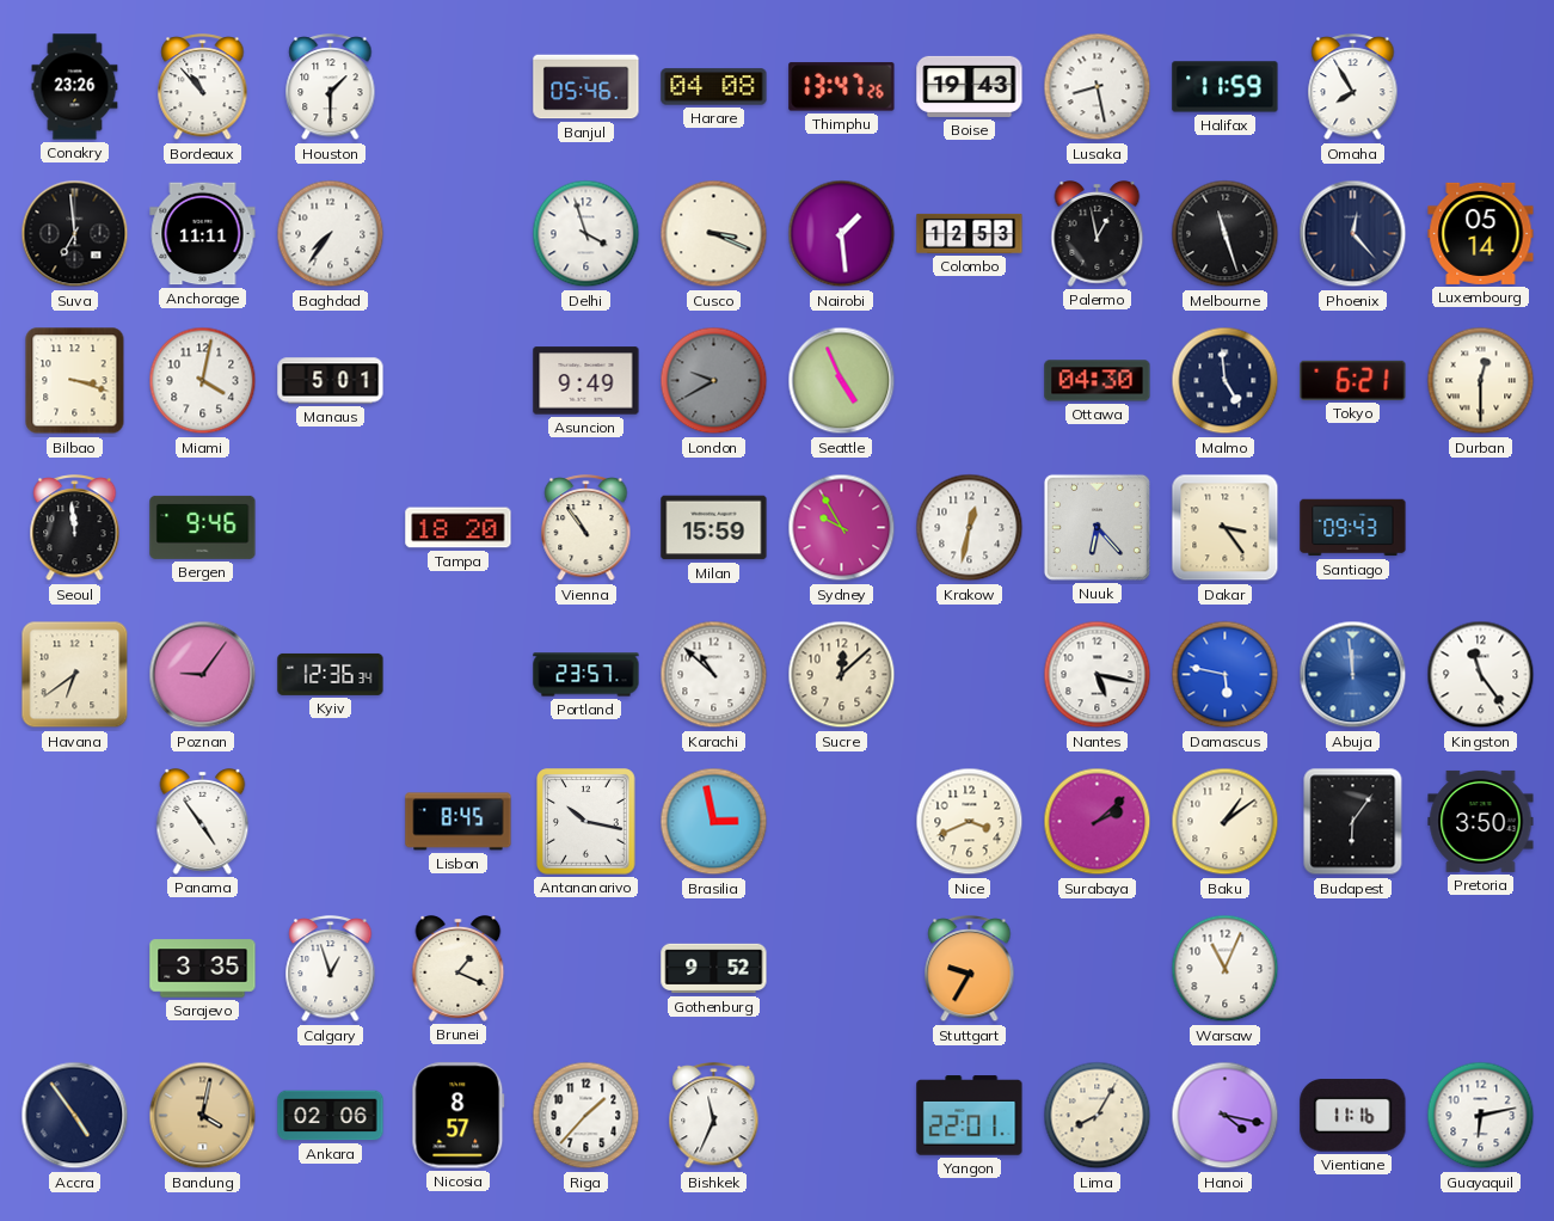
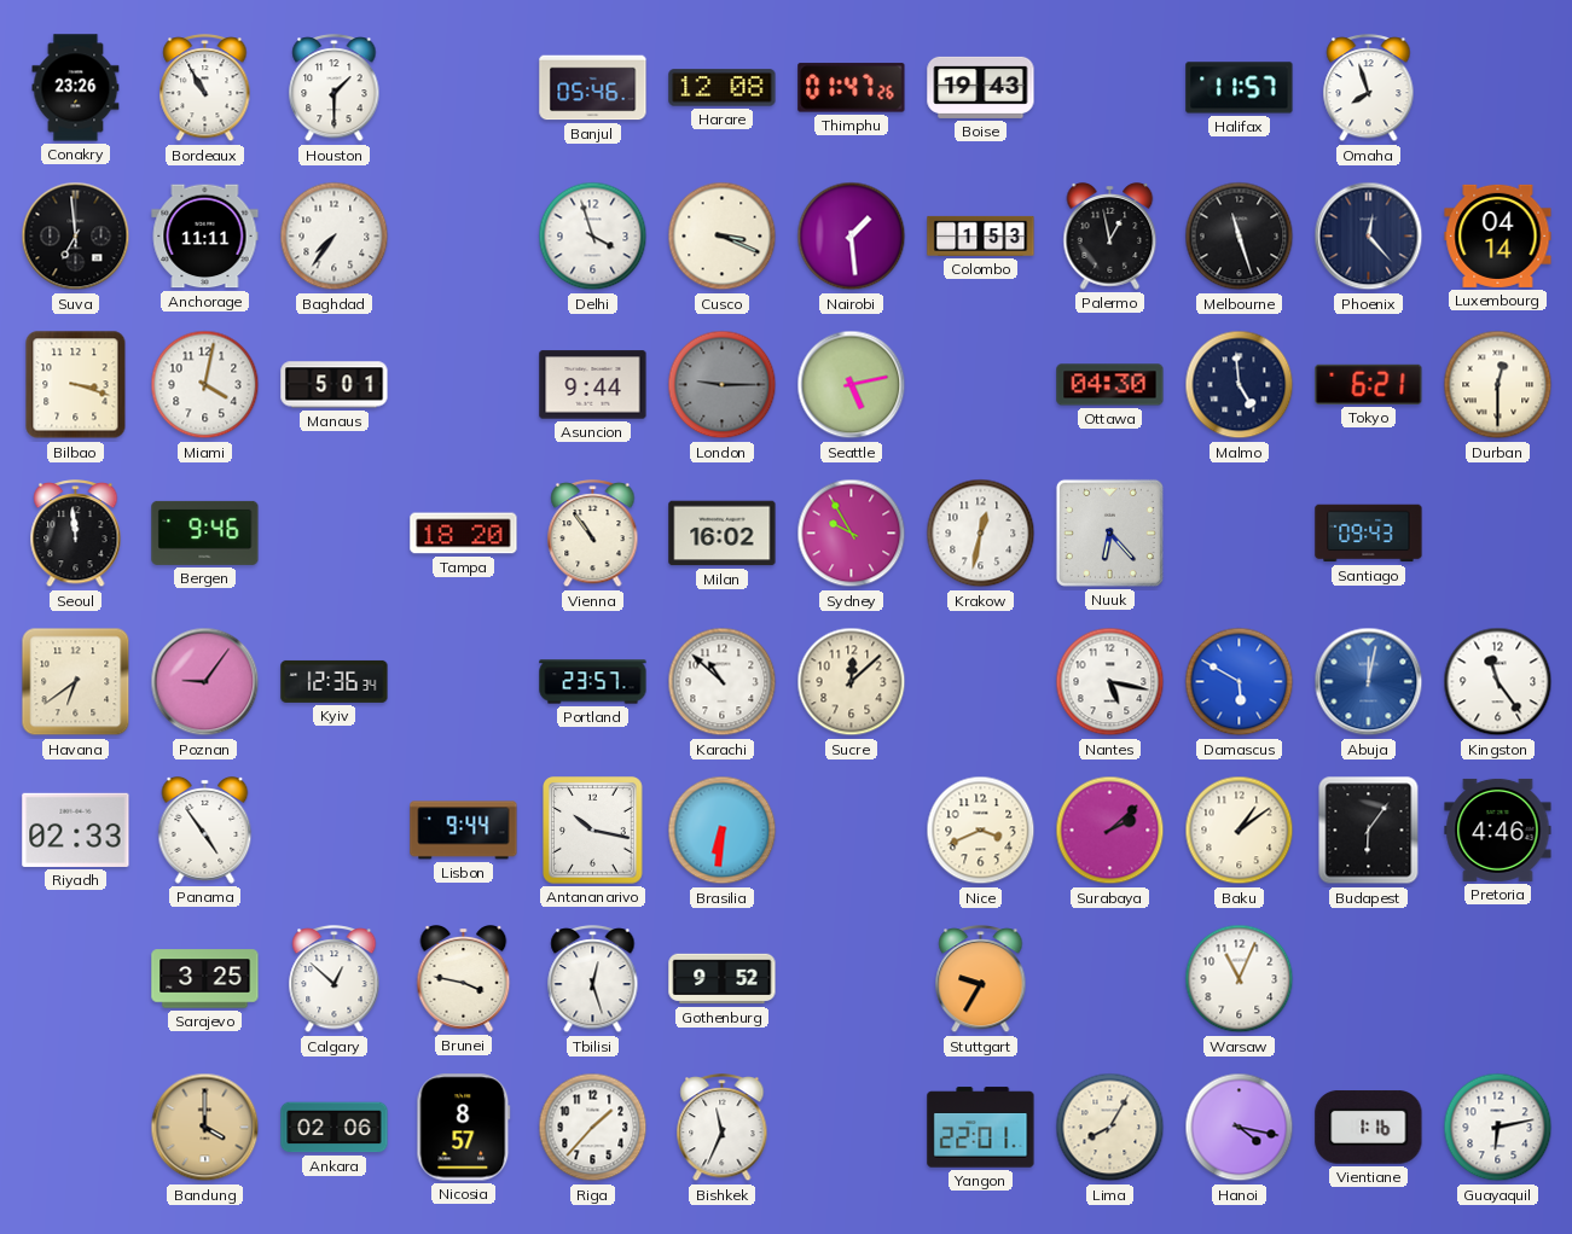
Bordeaux: 10:53 -> 10:55
Harare: 04:08 -> 12:08
Thimphu: 13:47 -> 01:47
Lusaka: 8:28 -> none
Halifax: 11:59 -> 11:57
Omaha: 7:55 -> 7:57
Colombo: 12:53 -> 1:53
Luxembourg: 05:14 -> 04:14
Asuncion: 9:49 -> 9:44
London: 9:40 -> 9:15
Seattle: 4:56 -> 5:13
Milan: 15:59 -> 16:02
Dakar: 3:24 -> none
Damascus: 5:47 -> 5:50
Abuja: 11:59 -> 12:02
Riyadh: none -> 02:33
Lisbon: 8:45 -> 9:44
Brasilia: 2:58 -> 6:31
Pretoria: 3:50 -> 4:46
Sarajevo: 3:35 -> 3:25
Calgary: 12:57 -> 12:52
Brunei: 1:19 -> 3:47
Tbilisi: none -> 12:27
Accra: 4:54 -> none
Bandung: 4:02 -> 4:00
Vientiane: 11:16 -> 1:16
